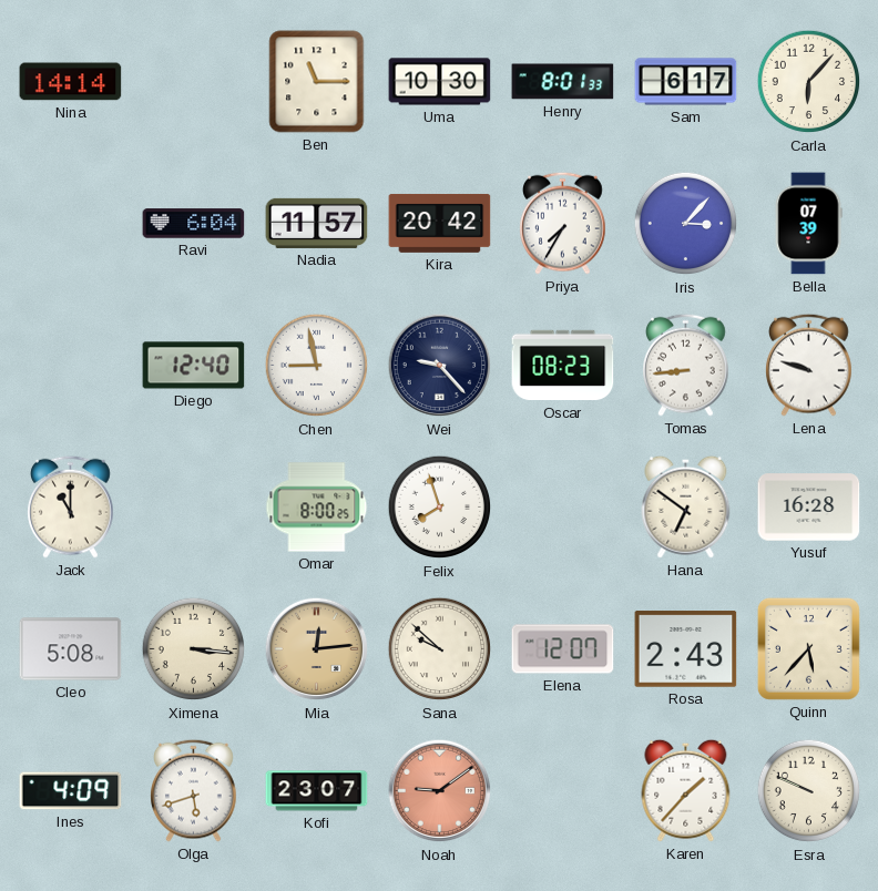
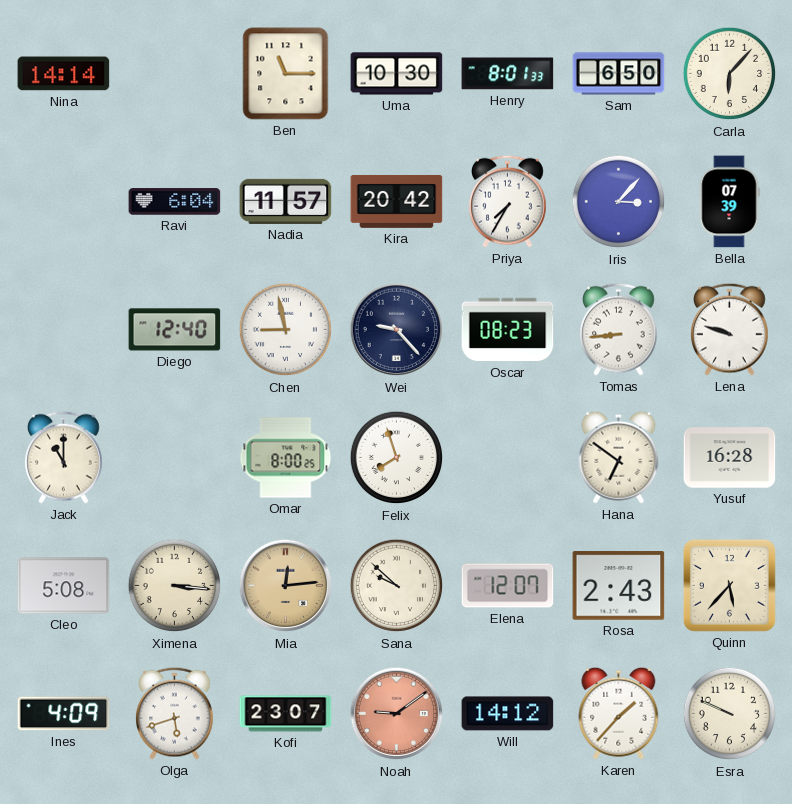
Sam: 6:17 -> 6:50
Will: none -> 14:12
